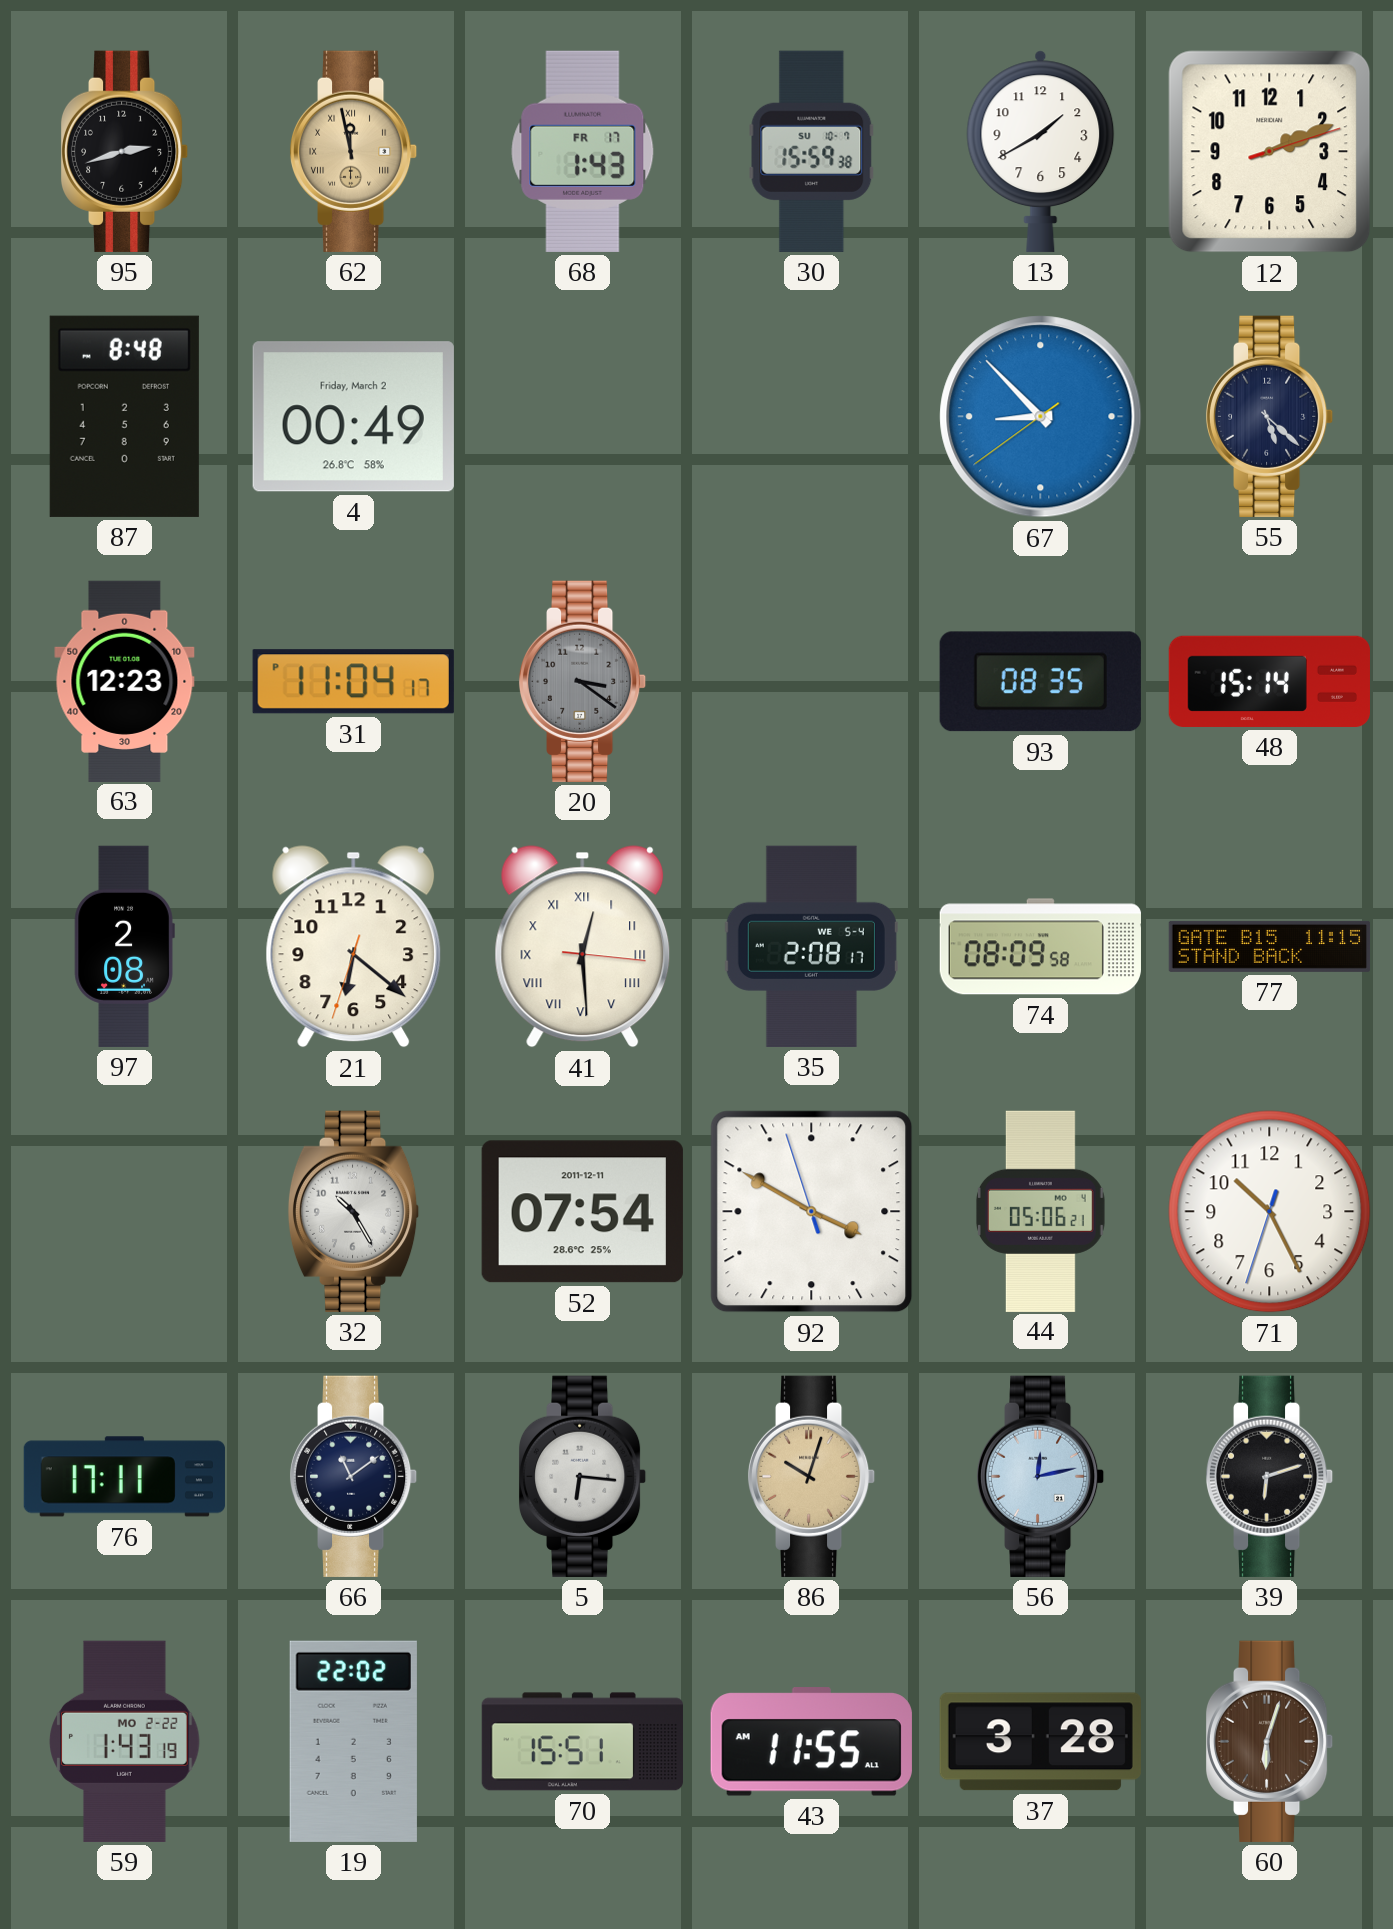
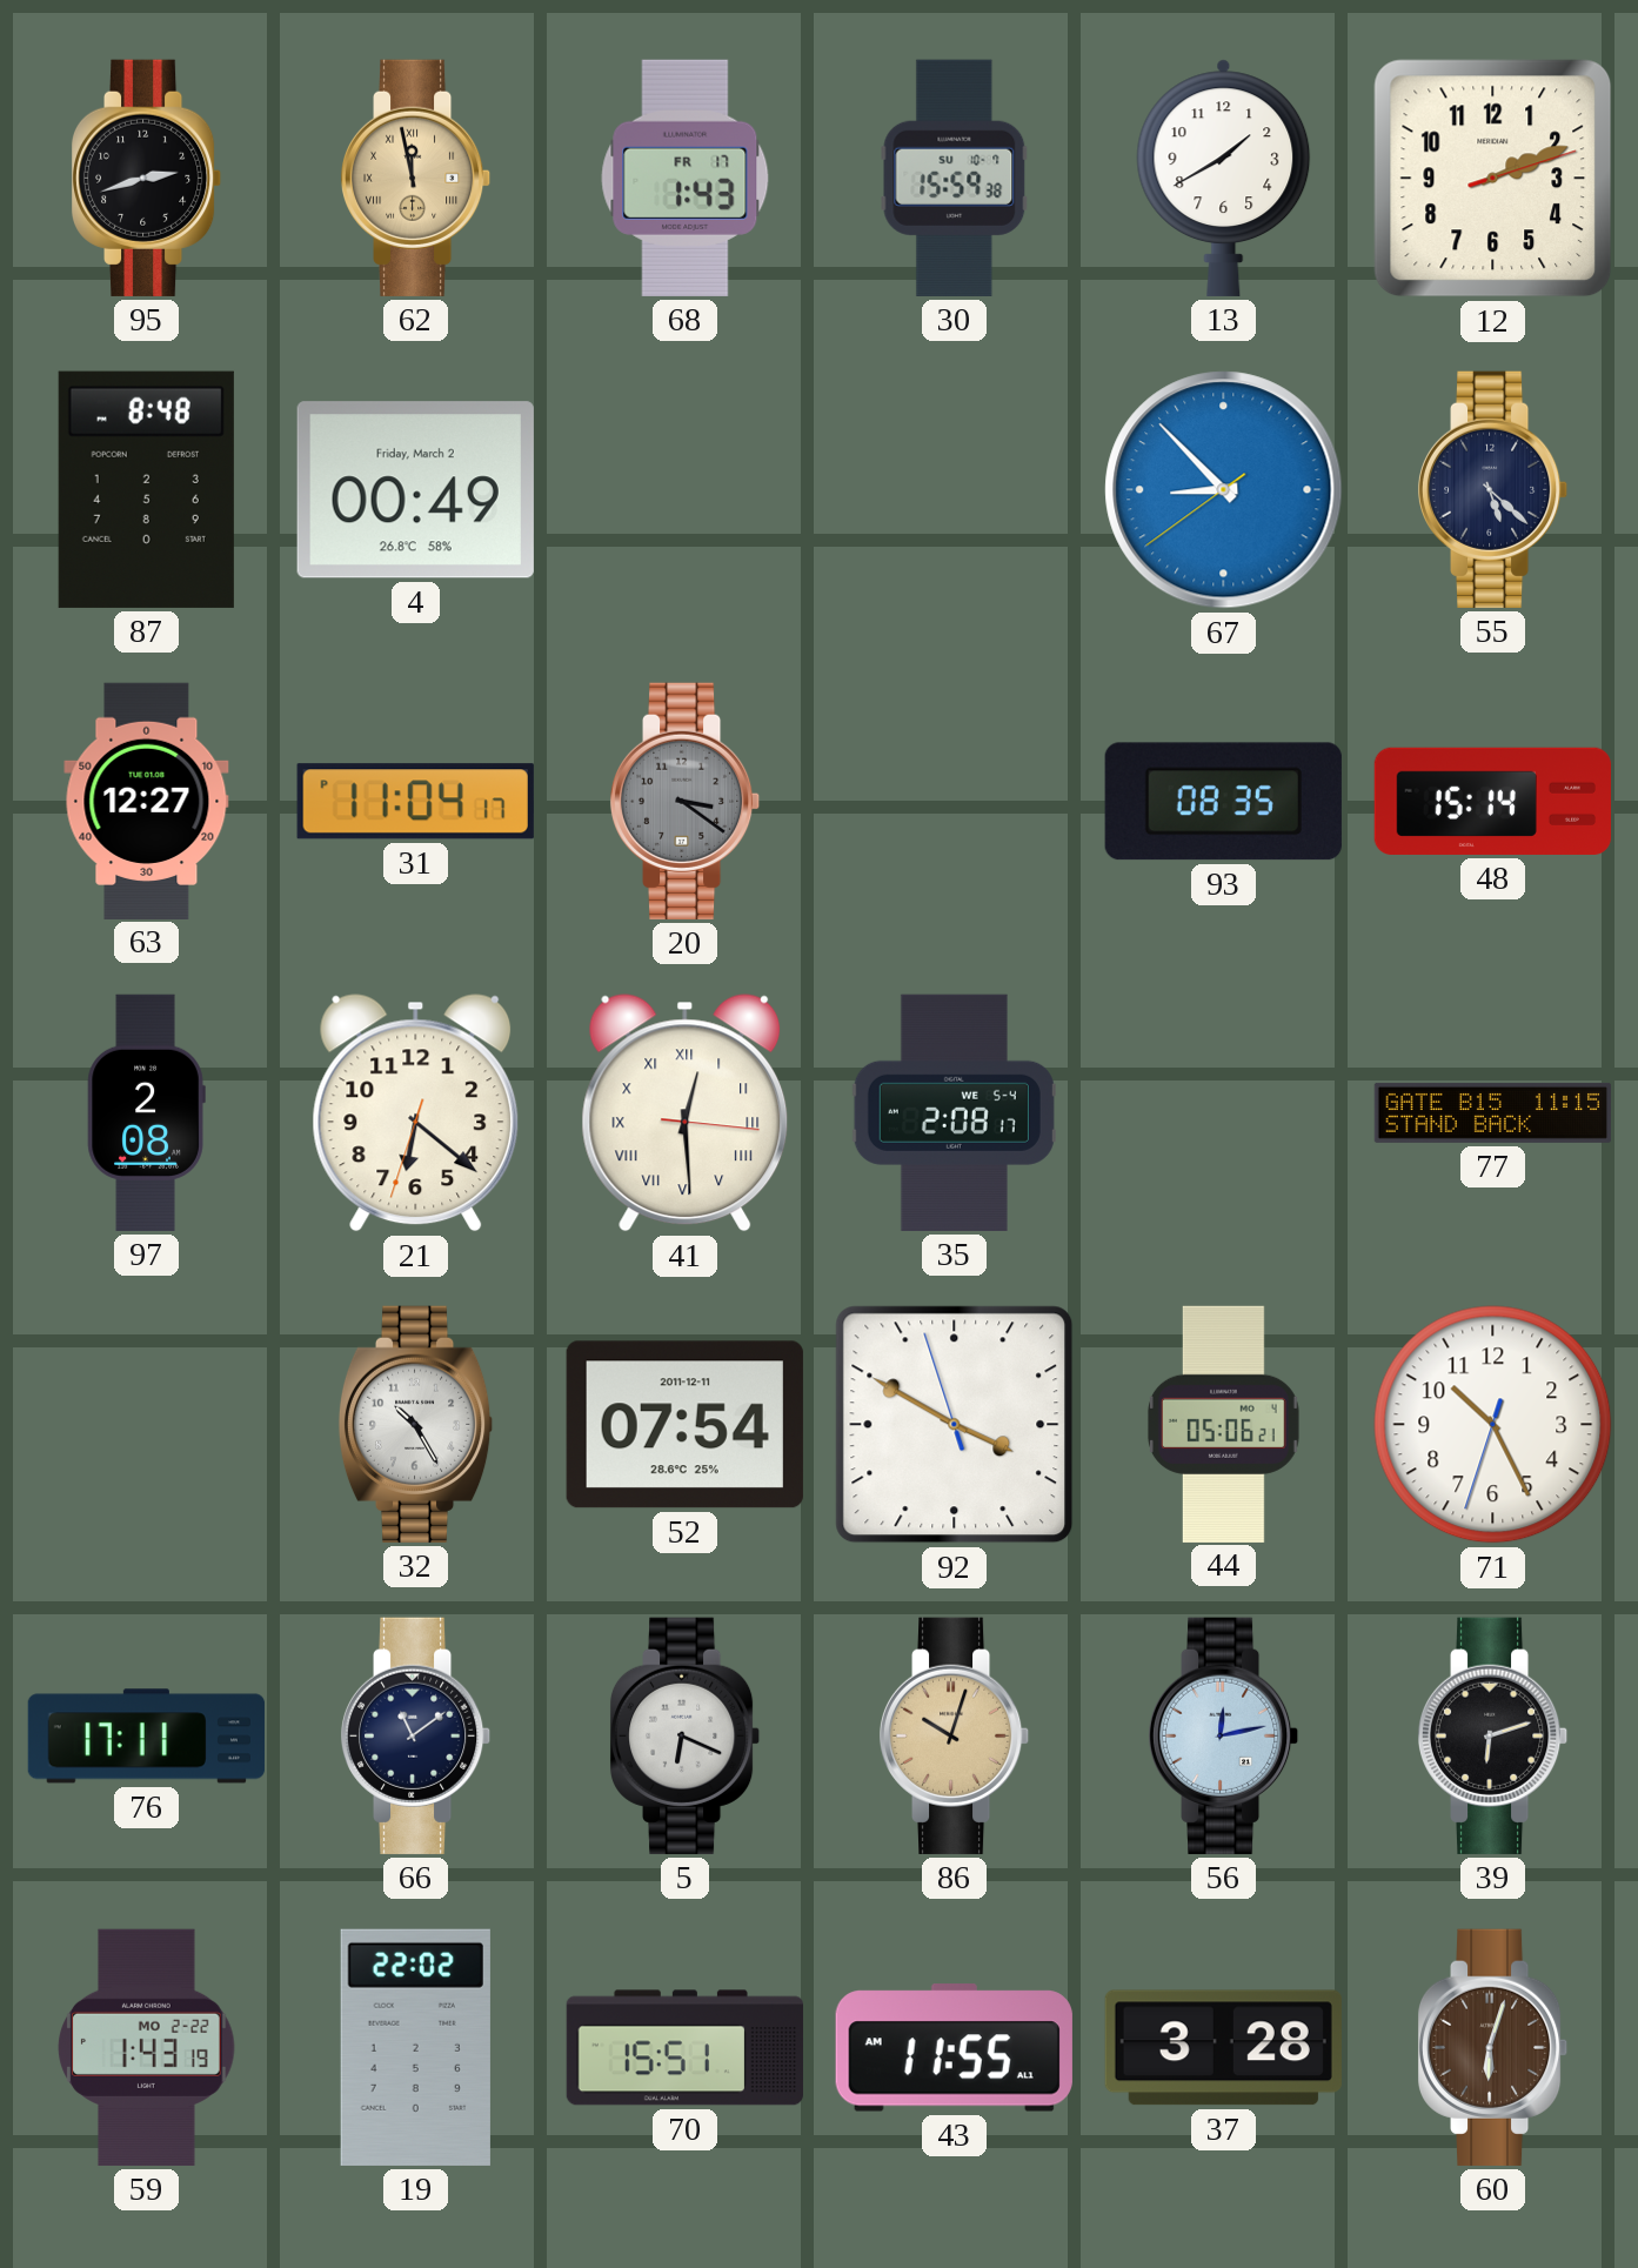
63: 12:23 -> 12:27
74: 08:09 -> none
5: 6:16 -> 6:19
